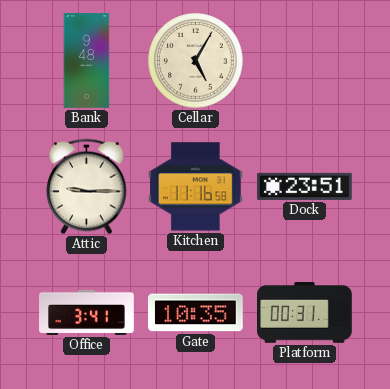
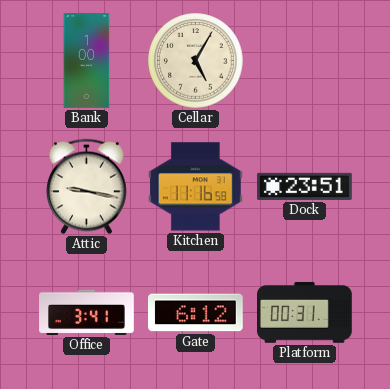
Bank: 9:48 -> 1:00
Attic: 9:15 -> 9:17
Gate: 10:35 -> 6:12
